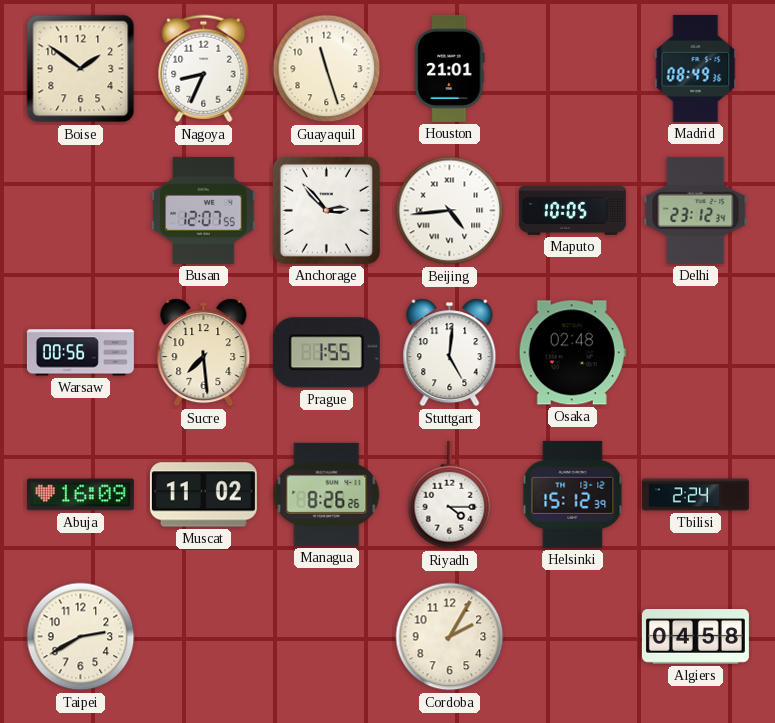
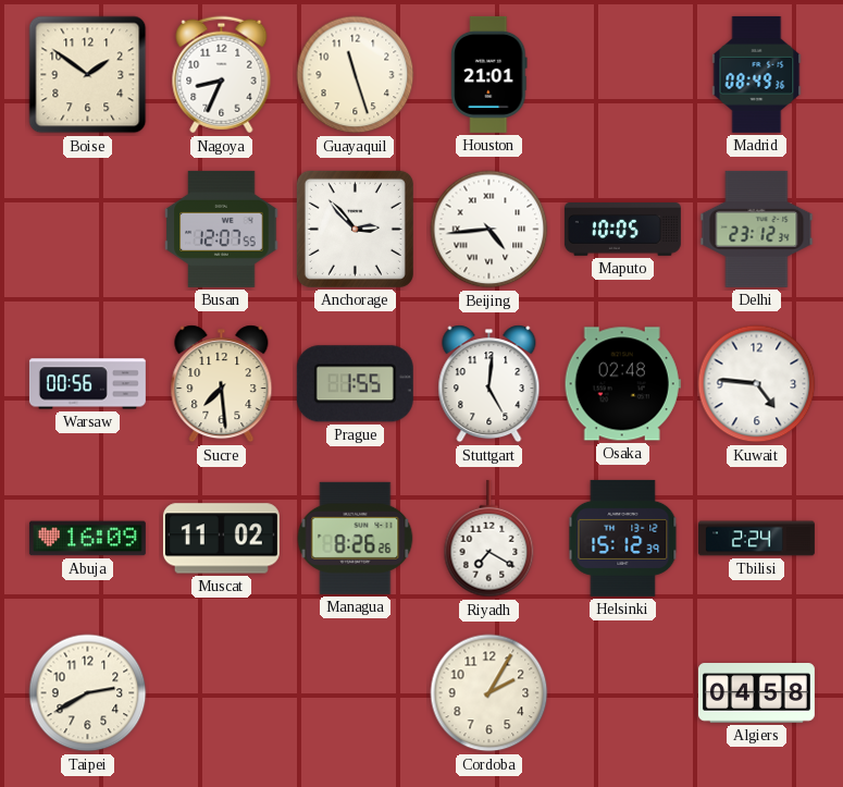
Kuwait: none -> 4:46
Riyadh: 4:15 -> 7:20
